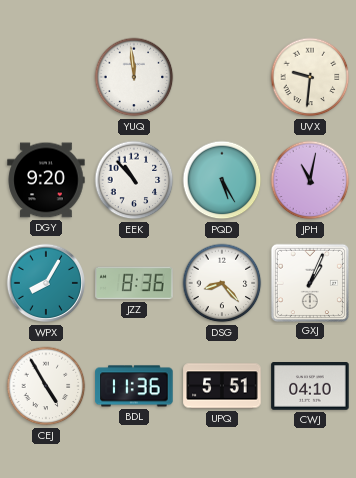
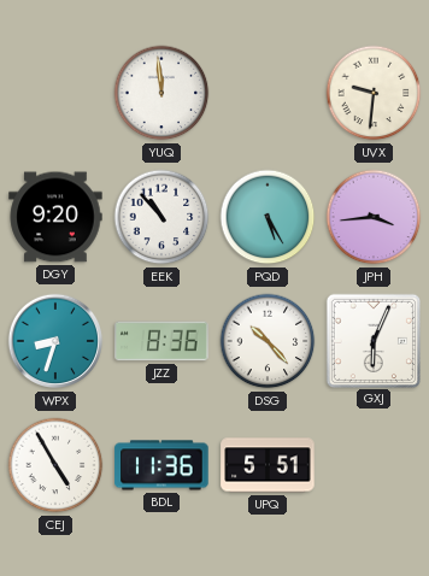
JPH: 11:02 -> 3:44
WPX: 8:05 -> 8:33
DSG: 8:23 -> 10:23
GXJ: 1:04 -> 6:04
CWJ: 04:10 -> none
